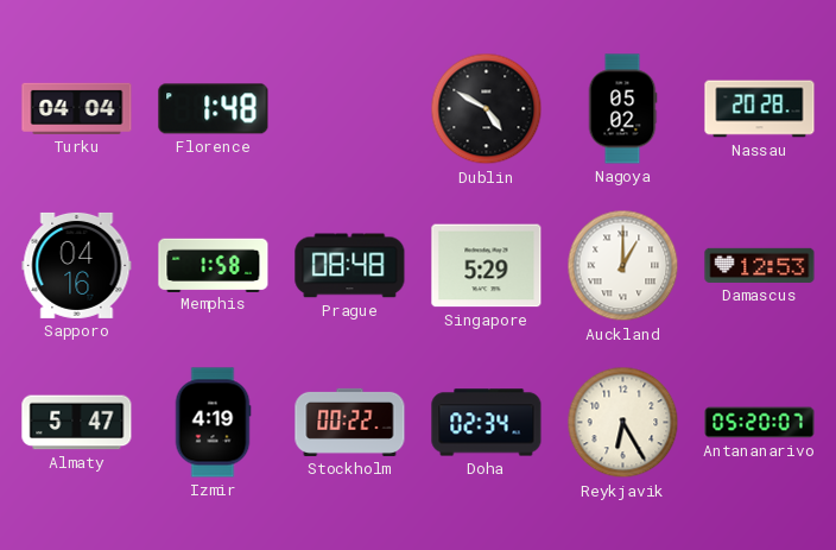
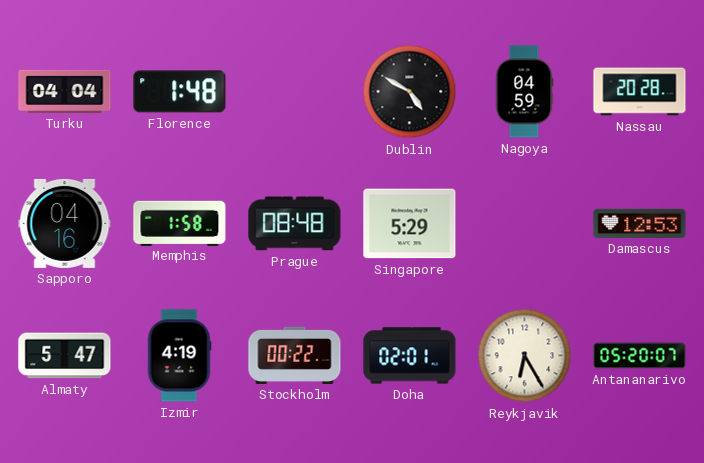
Nagoya: 05:02 -> 04:59
Auckland: 1:00 -> none
Doha: 02:34 -> 02:01
